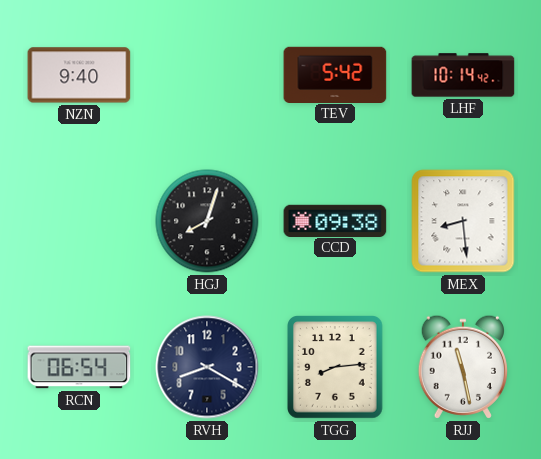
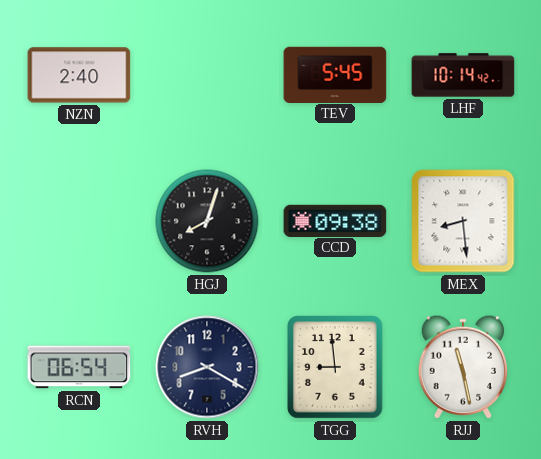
NZN: 9:40 -> 2:40
TEV: 5:42 -> 5:45
TGG: 8:14 -> 8:59
